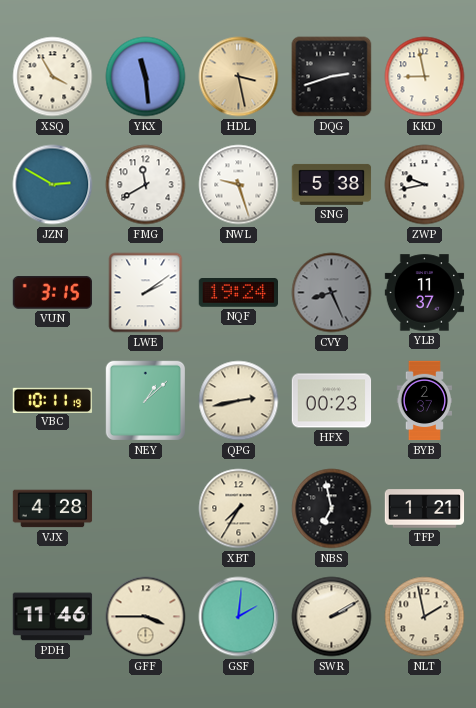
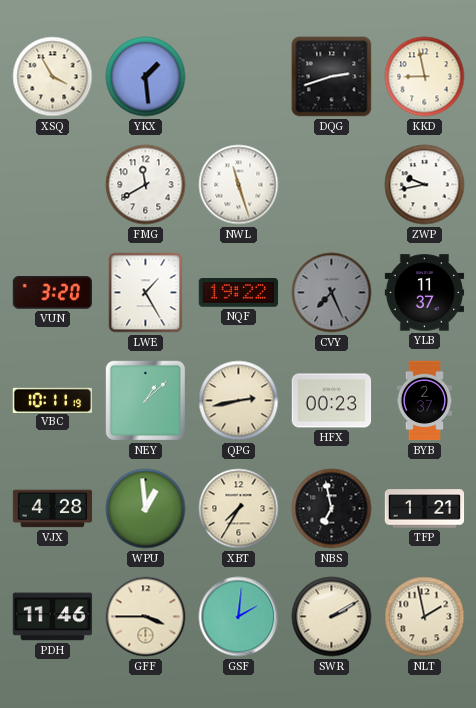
YKX: 11:29 -> 1:29
HDL: 3:28 -> none
JZN: 2:50 -> none
NWL: 9:27 -> 11:27
SNG: 5:38 -> none
VUN: 3:15 -> 3:20
LWE: 2:09 -> 1:25
NQF: 19:24 -> 19:22
CVY: 8:26 -> 7:26
WPU: none -> 12:59
